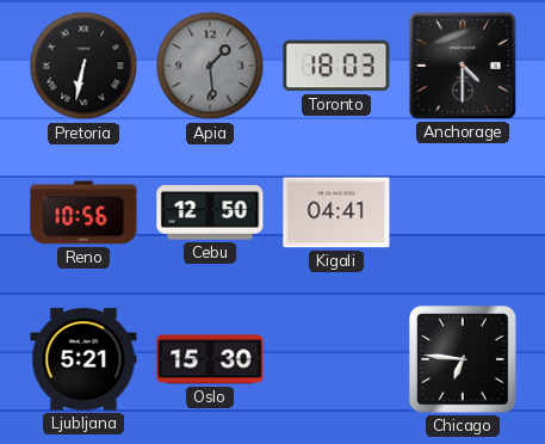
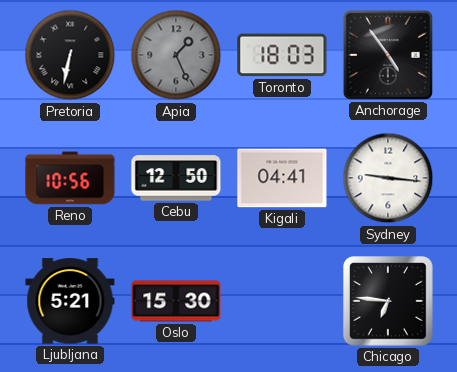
Apia: 1:29 -> 1:26
Anchorage: 4:30 -> 4:54
Sydney: none -> 9:16
